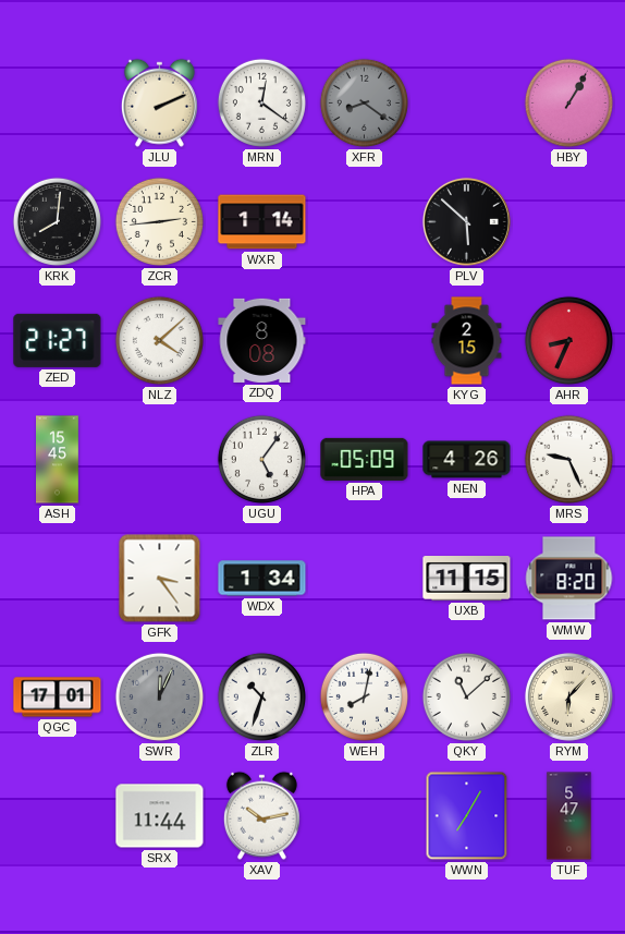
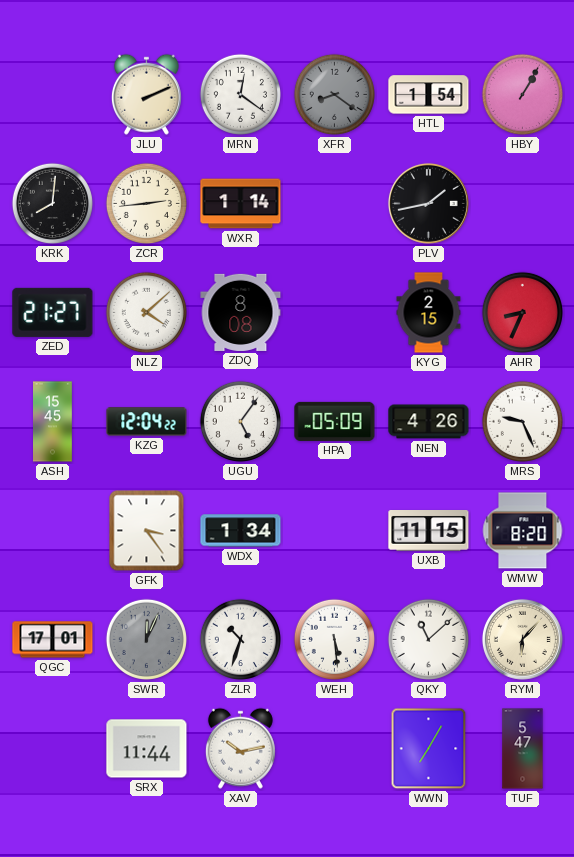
HTL: none -> 1:54
PLV: 5:52 -> 1:43
KZG: none -> 12:04
WEH: 8:02 -> 5:29
